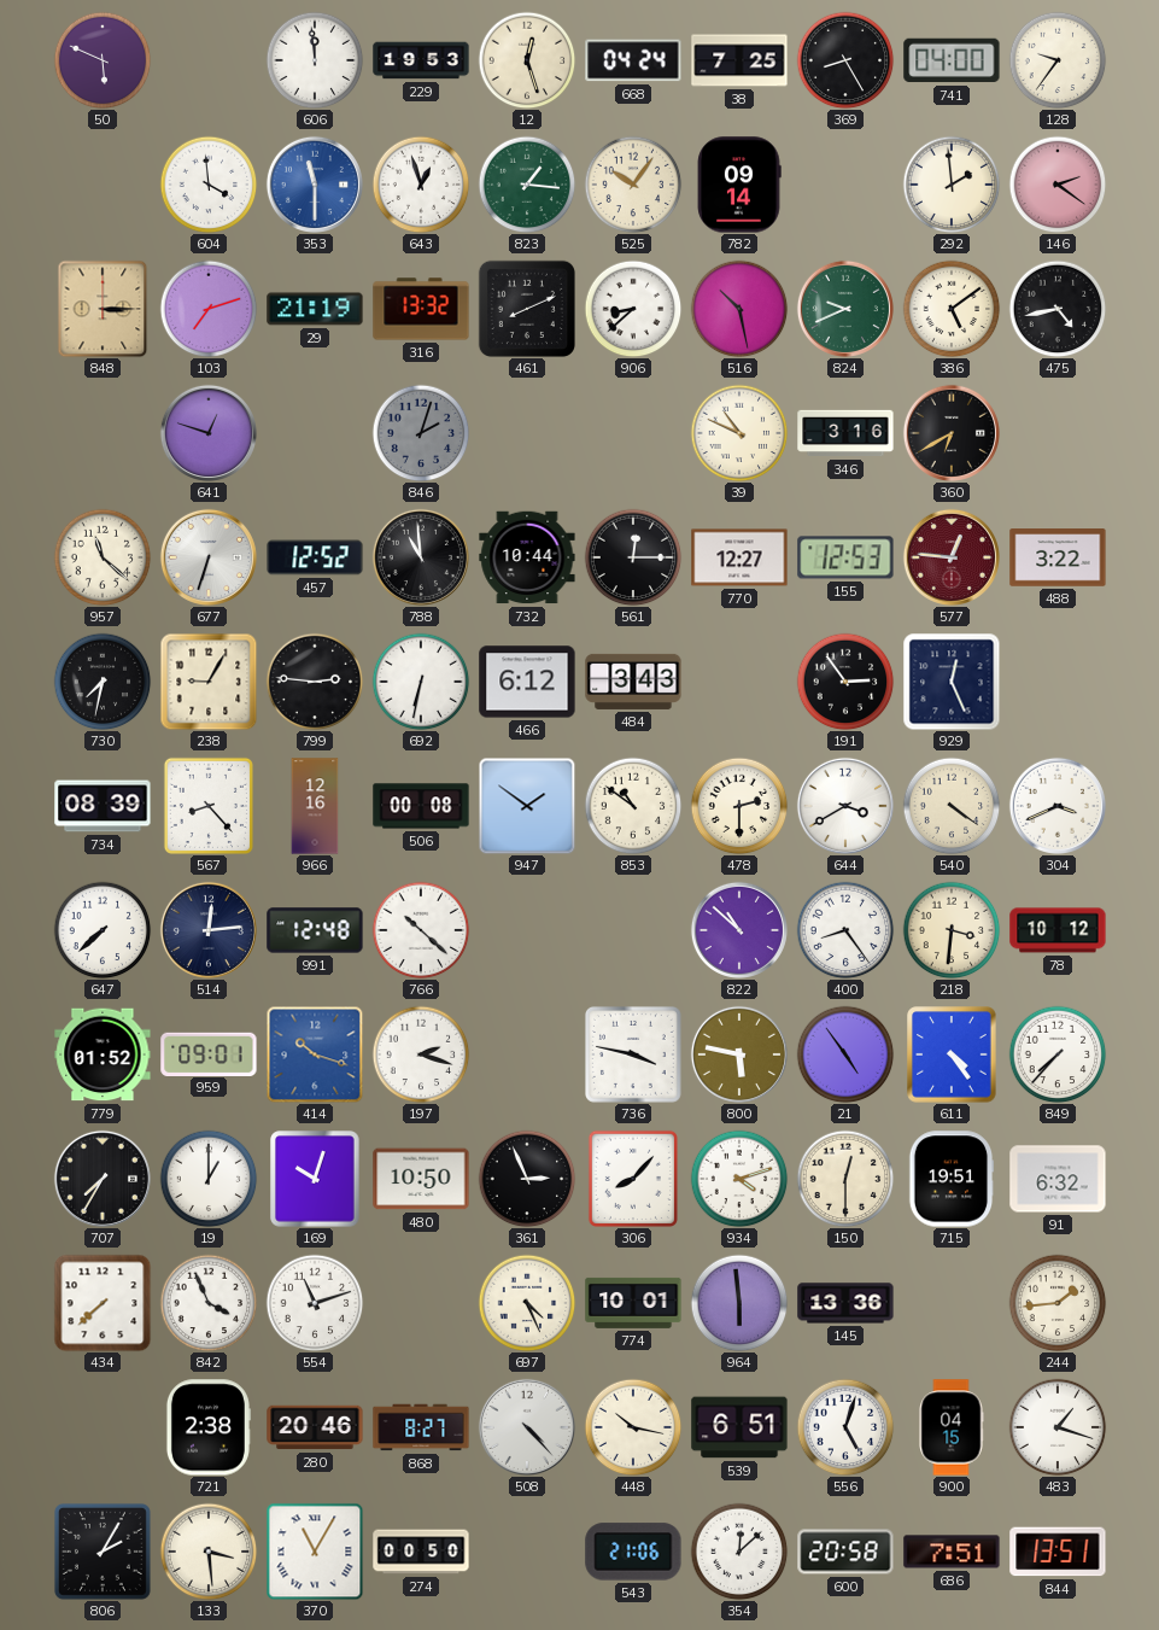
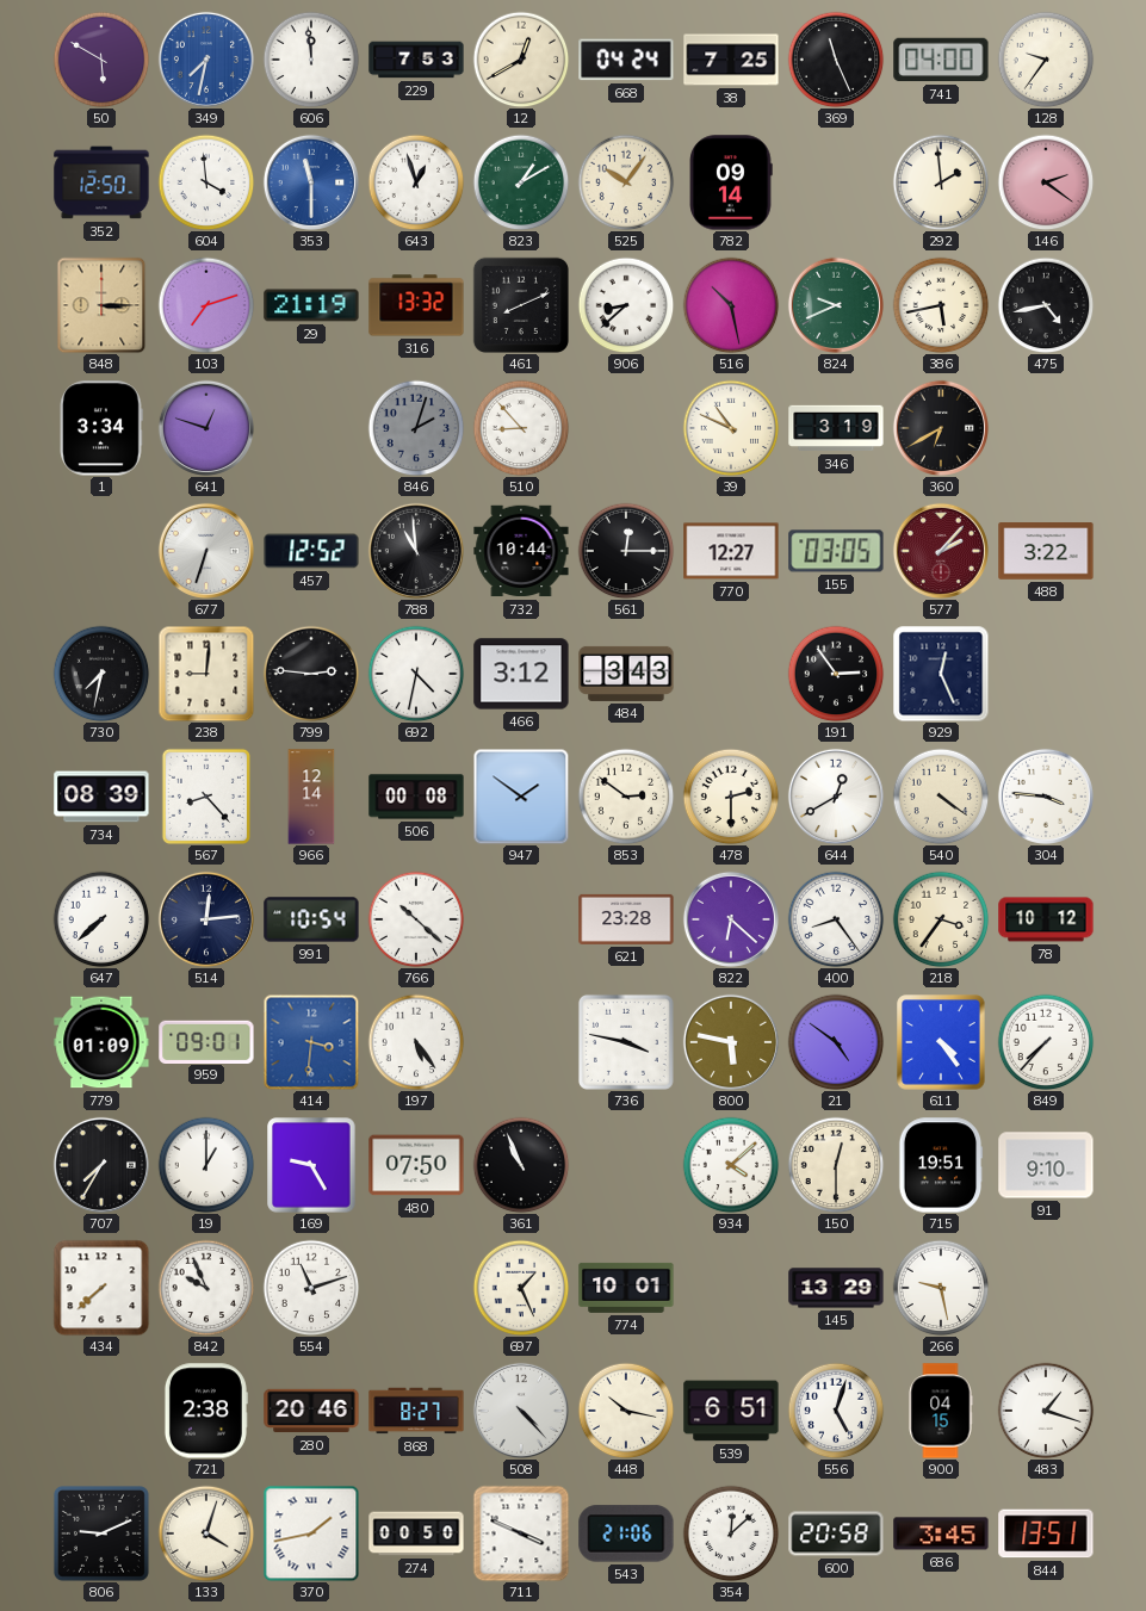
50: 5:49 -> 5:50
349: none -> 7:32
229: 19:53 -> 7:53
12: 12:27 -> 12:40
369: 8:25 -> 11:26
352: none -> 12:50
823: 1:16 -> 1:10
386: 5:09 -> 5:43
1: none -> 3:34
510: none -> 8:53
346: 3:16 -> 3:19
957: 11:22 -> none
155: 12:53 -> 03:05
577: 12:46 -> 2:07
238: 9:05 -> 9:01
692: 6:32 -> 4:32
466: 6:12 -> 3:12
966: 12:16 -> 12:14
853: 10:51 -> 2:51
644: 3:40 -> 12:40
304: 3:41 -> 3:46
991: 12:48 -> 10:54
621: none -> 23:28
822: 10:52 -> 6:22
218: 3:31 -> 3:36
779: 01:52 -> 01:09
414: 10:18 -> 3:31
197: 2:18 -> 5:24
21: 4:54 -> 4:51
169: 10:03 -> 9:25
480: 10:50 -> 07:50
361: 2:56 -> 10:56
306: 8:07 -> none
934: 4:12 -> 4:08
91: 6:32 -> 9:10
842: 3:56 -> 9:56
697: 4:26 -> 1:26
964: 5:59 -> none
145: 13:36 -> 13:29
266: none -> 9:28
244: 1:44 -> none
806: 2:05 -> 9:11
133: 3:29 -> 4:03
370: 11:05 -> 1:43
711: none -> 3:49
686: 7:51 -> 3:45
